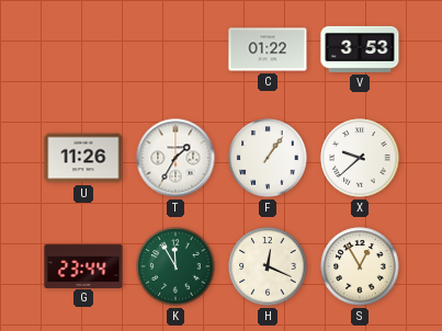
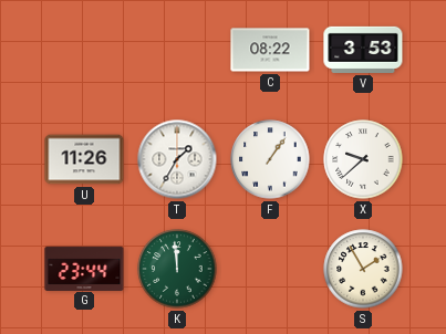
C: 01:22 -> 08:22
K: 11:55 -> 11:59
H: 12:19 -> none
S: 12:55 -> 1:55
